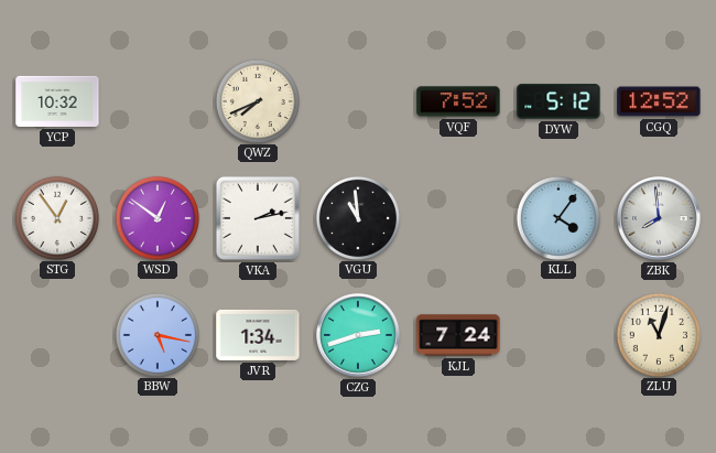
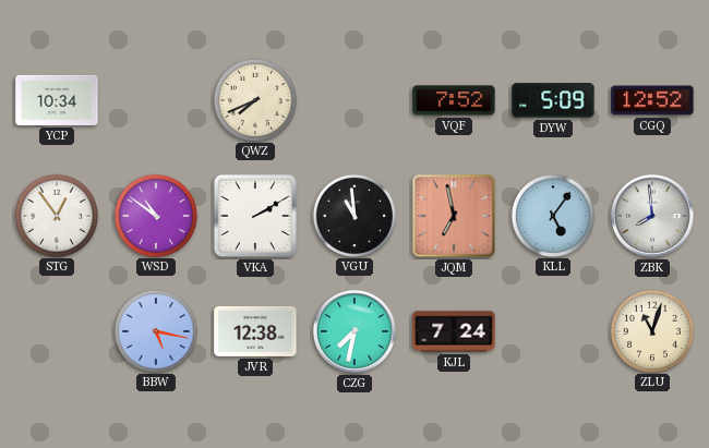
YCP: 10:32 -> 10:34
DYW: 5:12 -> 5:09
WSD: 12:51 -> 10:51
VKA: 2:13 -> 2:10
JQM: none -> 6:58
KLL: 4:06 -> 5:06
JVR: 1:34 -> 12:38
CZG: 2:42 -> 7:32
